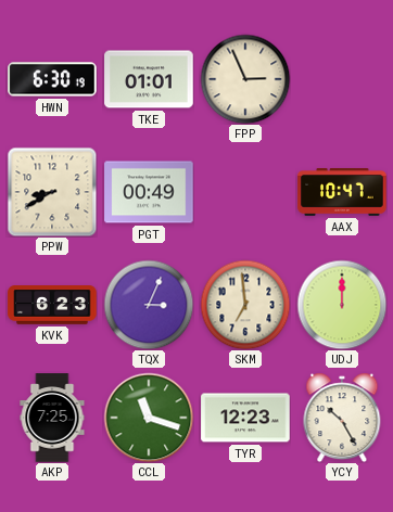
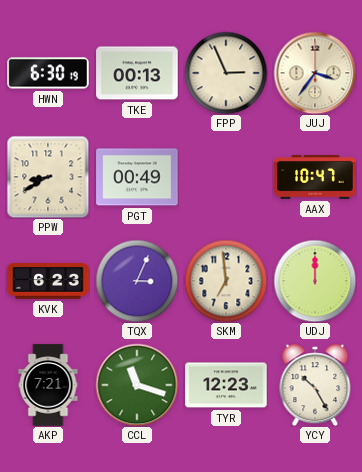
TKE: 01:01 -> 00:13
JUJ: none -> 3:36
AKP: 7:25 -> 7:21
